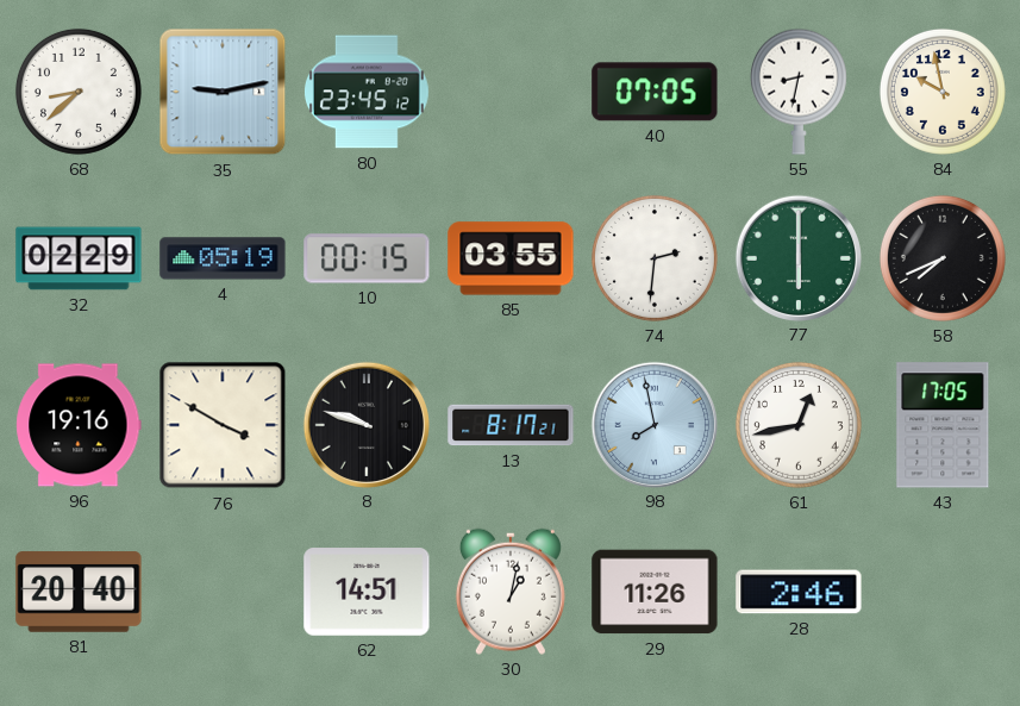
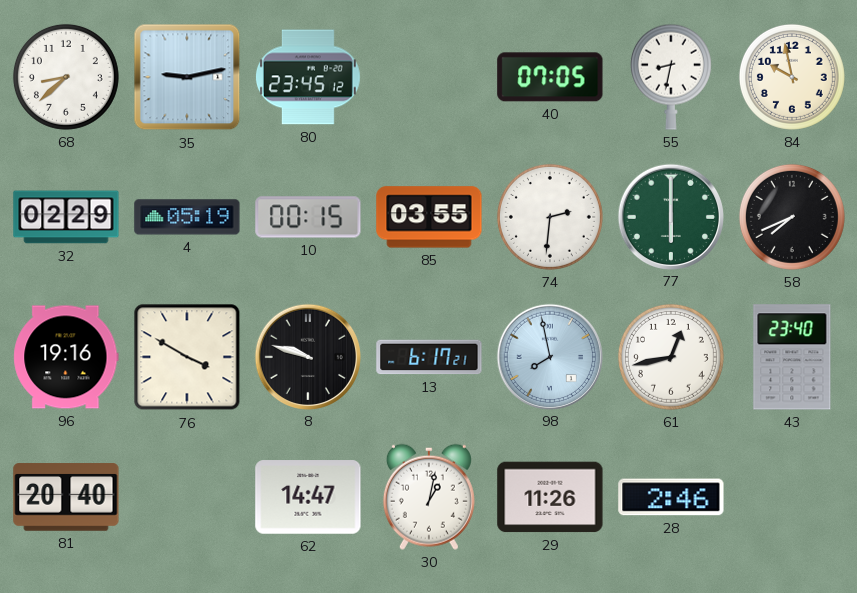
13: 8:17 -> 6:17
43: 17:05 -> 23:40
62: 14:51 -> 14:47
